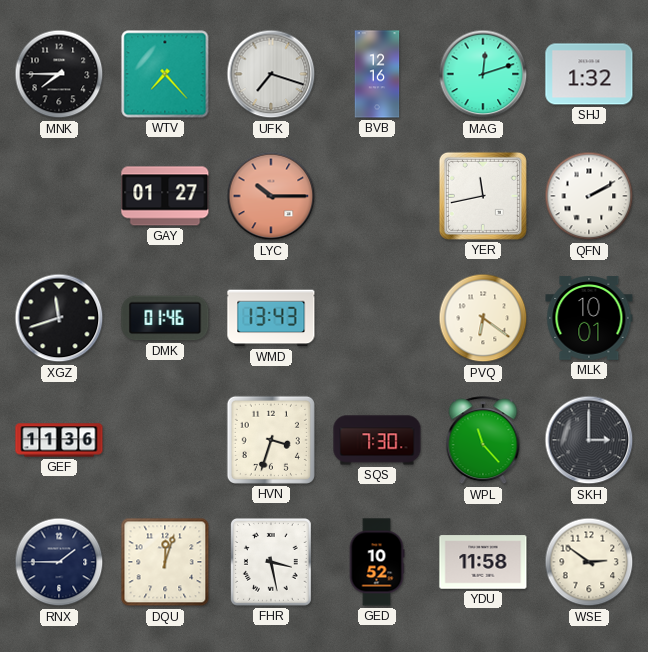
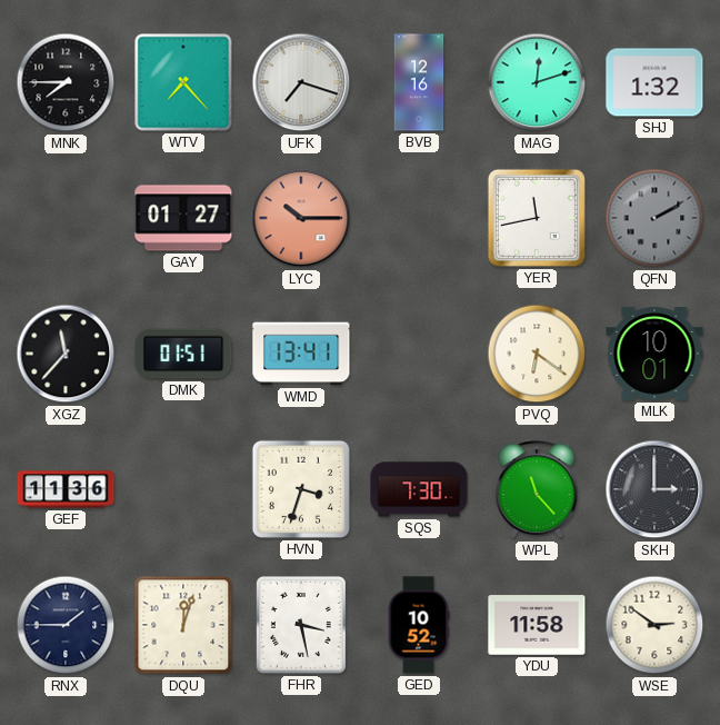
QFN dial: white -> grey
XGZ: 11:42 -> 11:37
DMK: 01:46 -> 01:51
WMD: 13:43 -> 13:41
